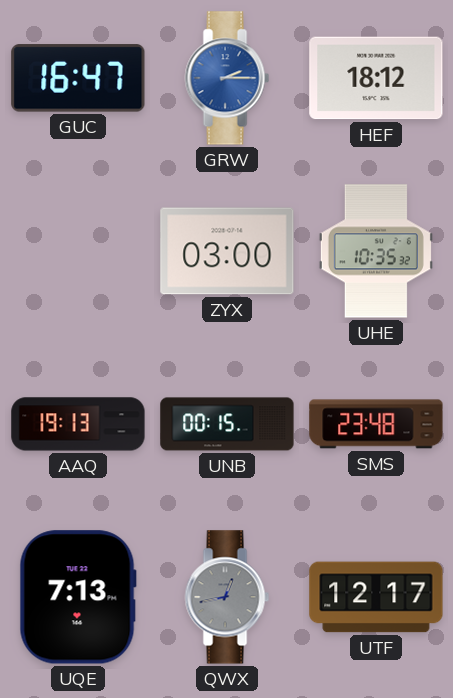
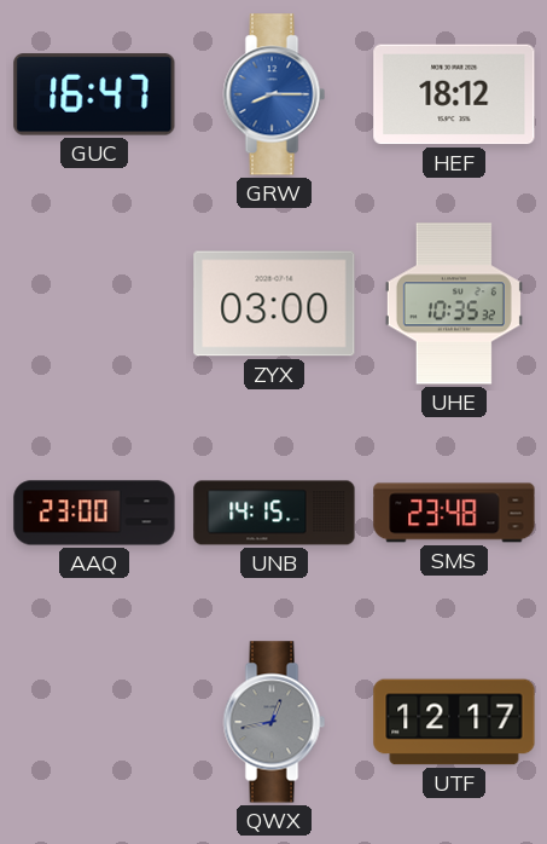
GRW: 2:15 -> 8:15
AAQ: 19:13 -> 23:00
UNB: 00:15 -> 14:15
UQE: 7:13 -> none
